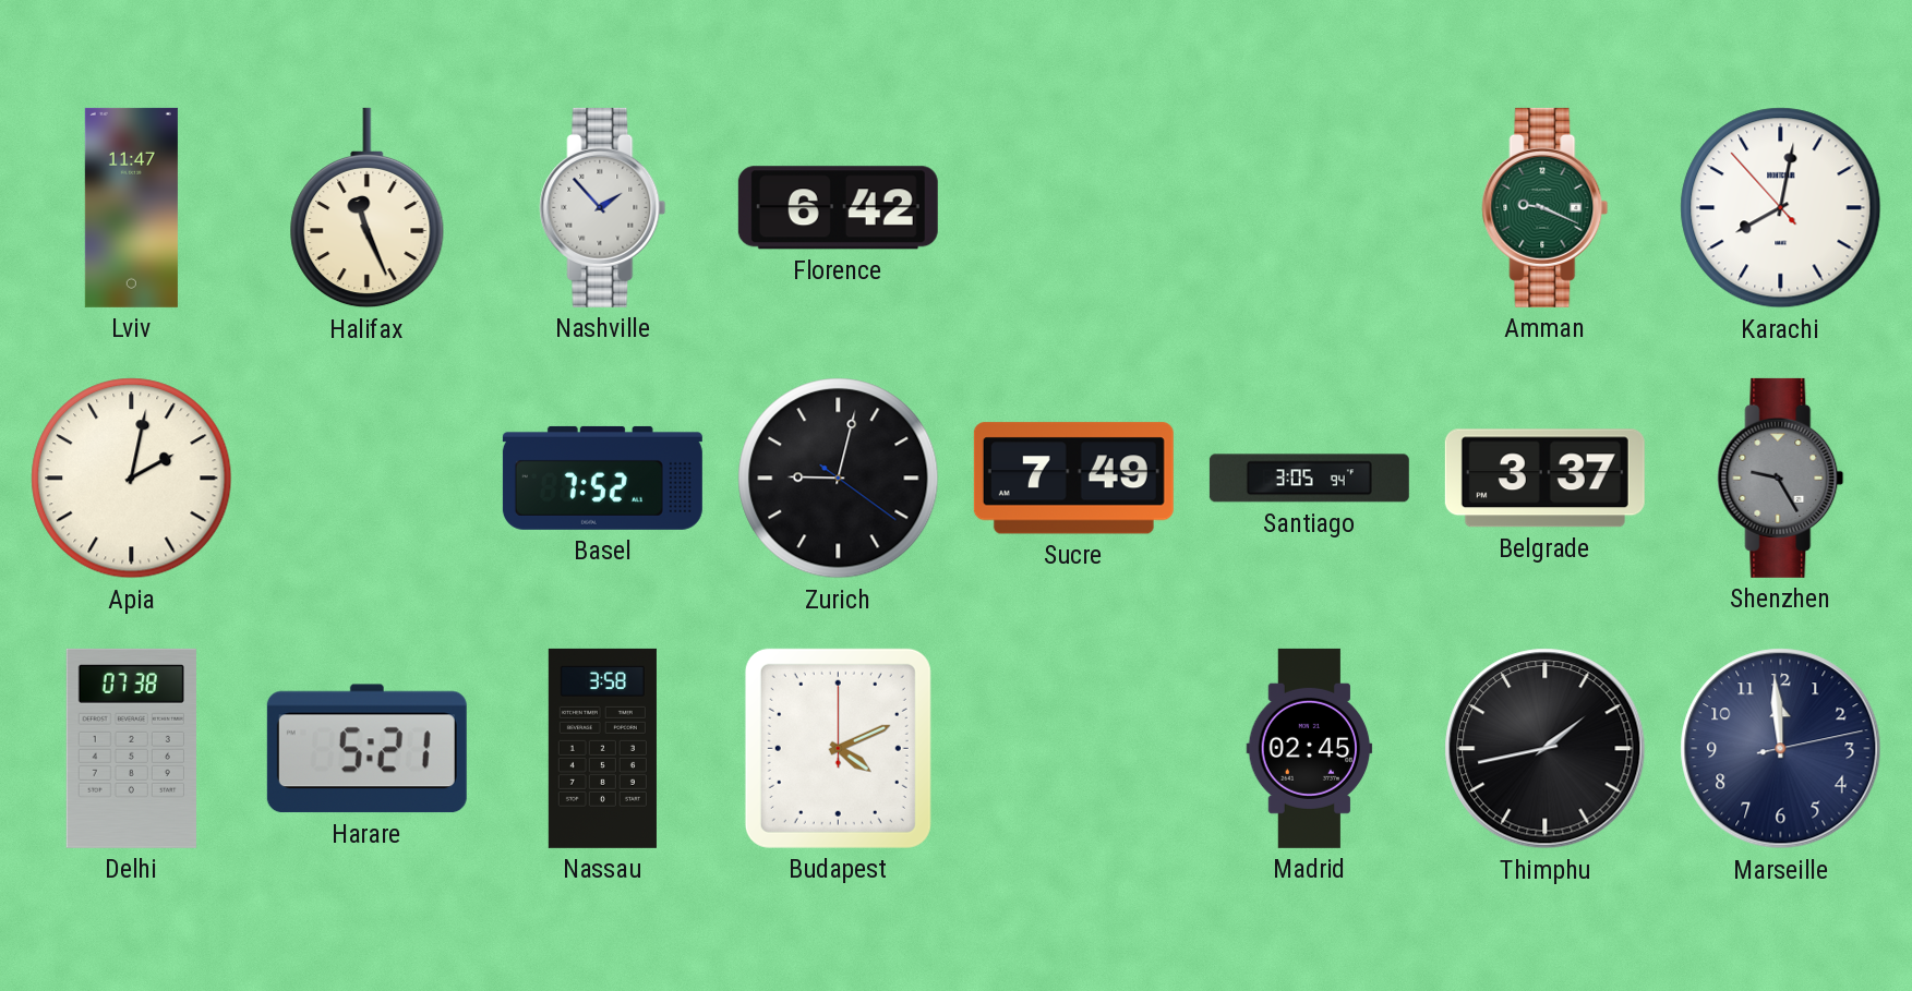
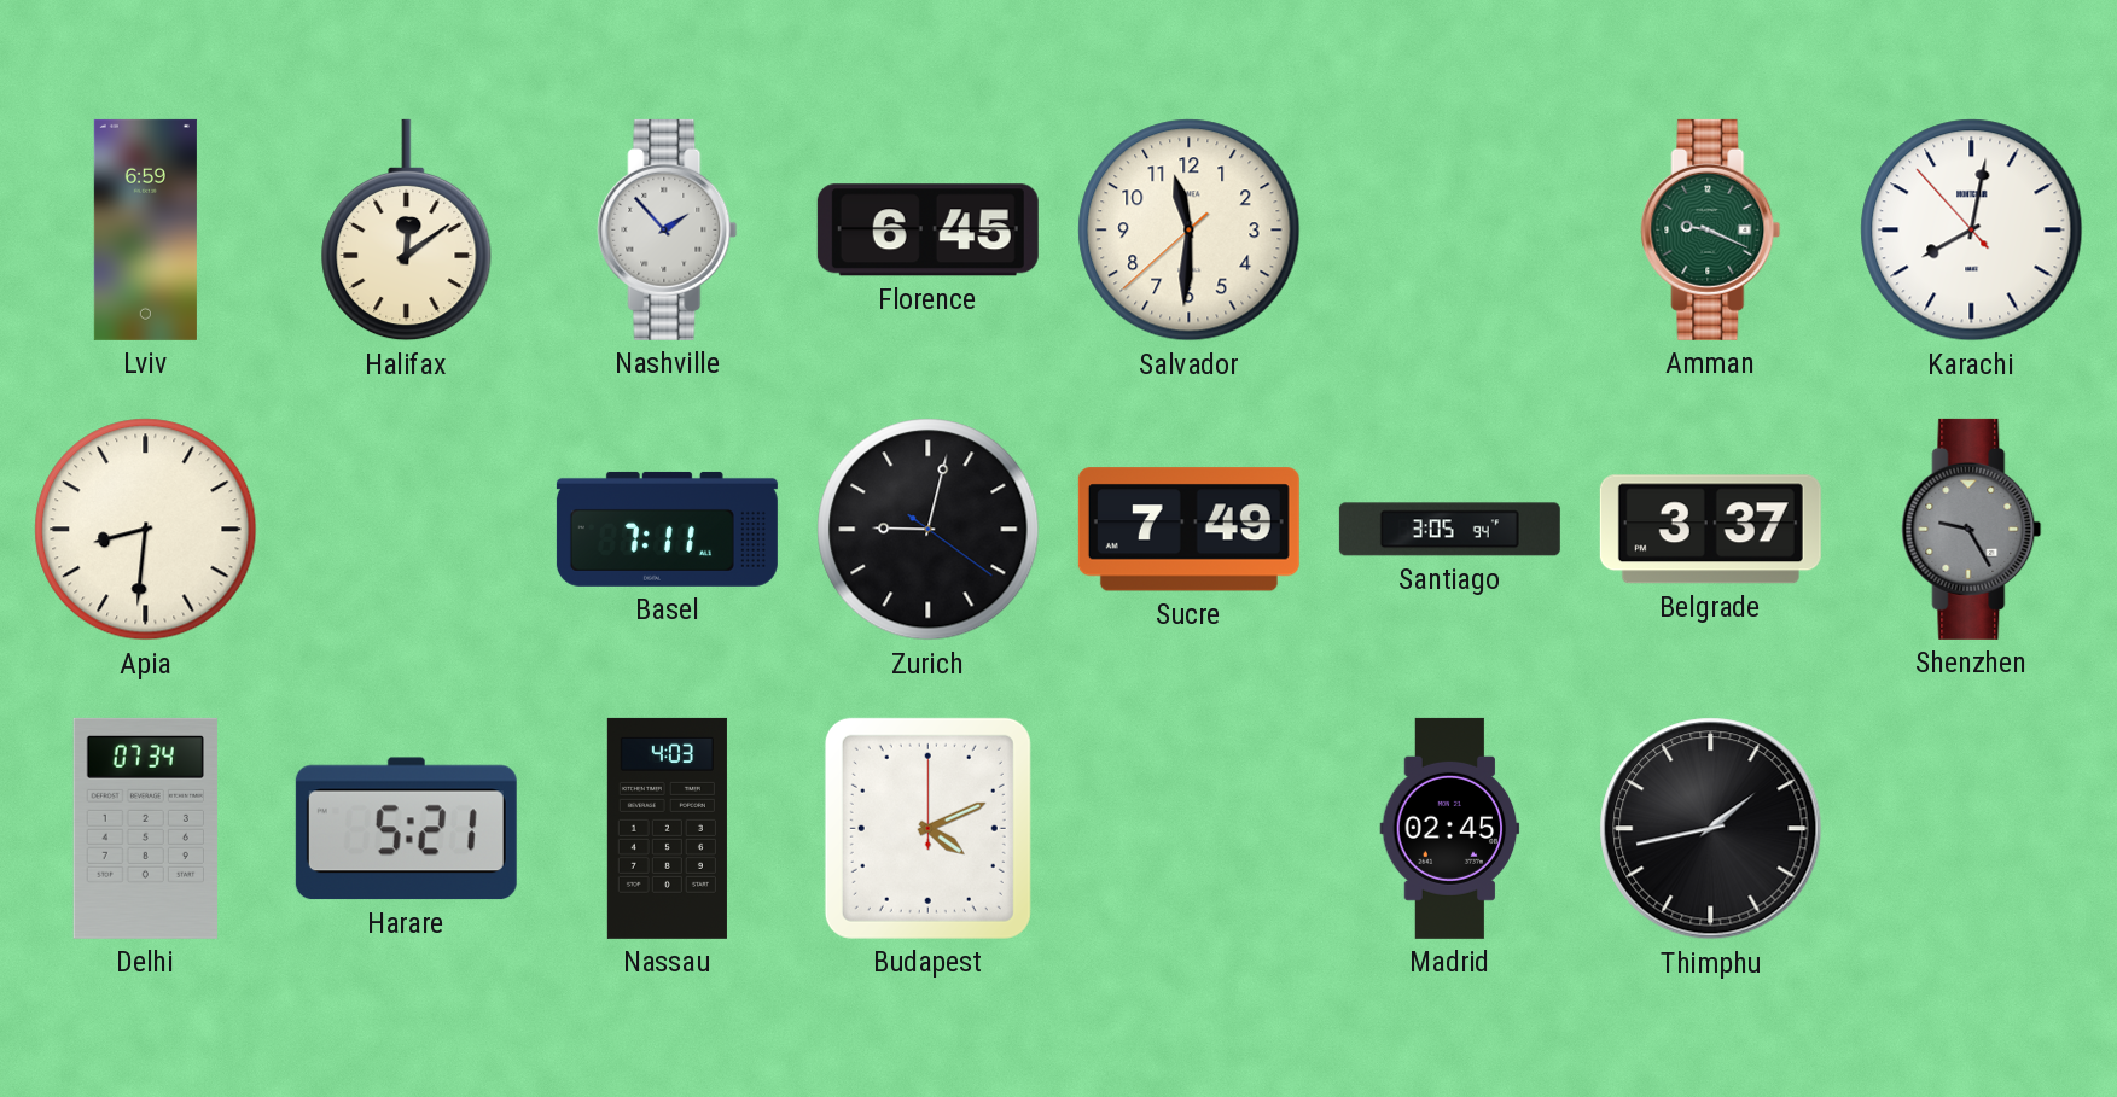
Lviv: 11:47 -> 6:59
Halifax: 11:26 -> 12:09
Florence: 6:42 -> 6:45
Salvador: none -> 11:30
Apia: 2:02 -> 8:31
Basel: 7:52 -> 7:11
Delhi: 07:38 -> 07:34
Nassau: 3:58 -> 4:03
Marseille: 11:59 -> none
